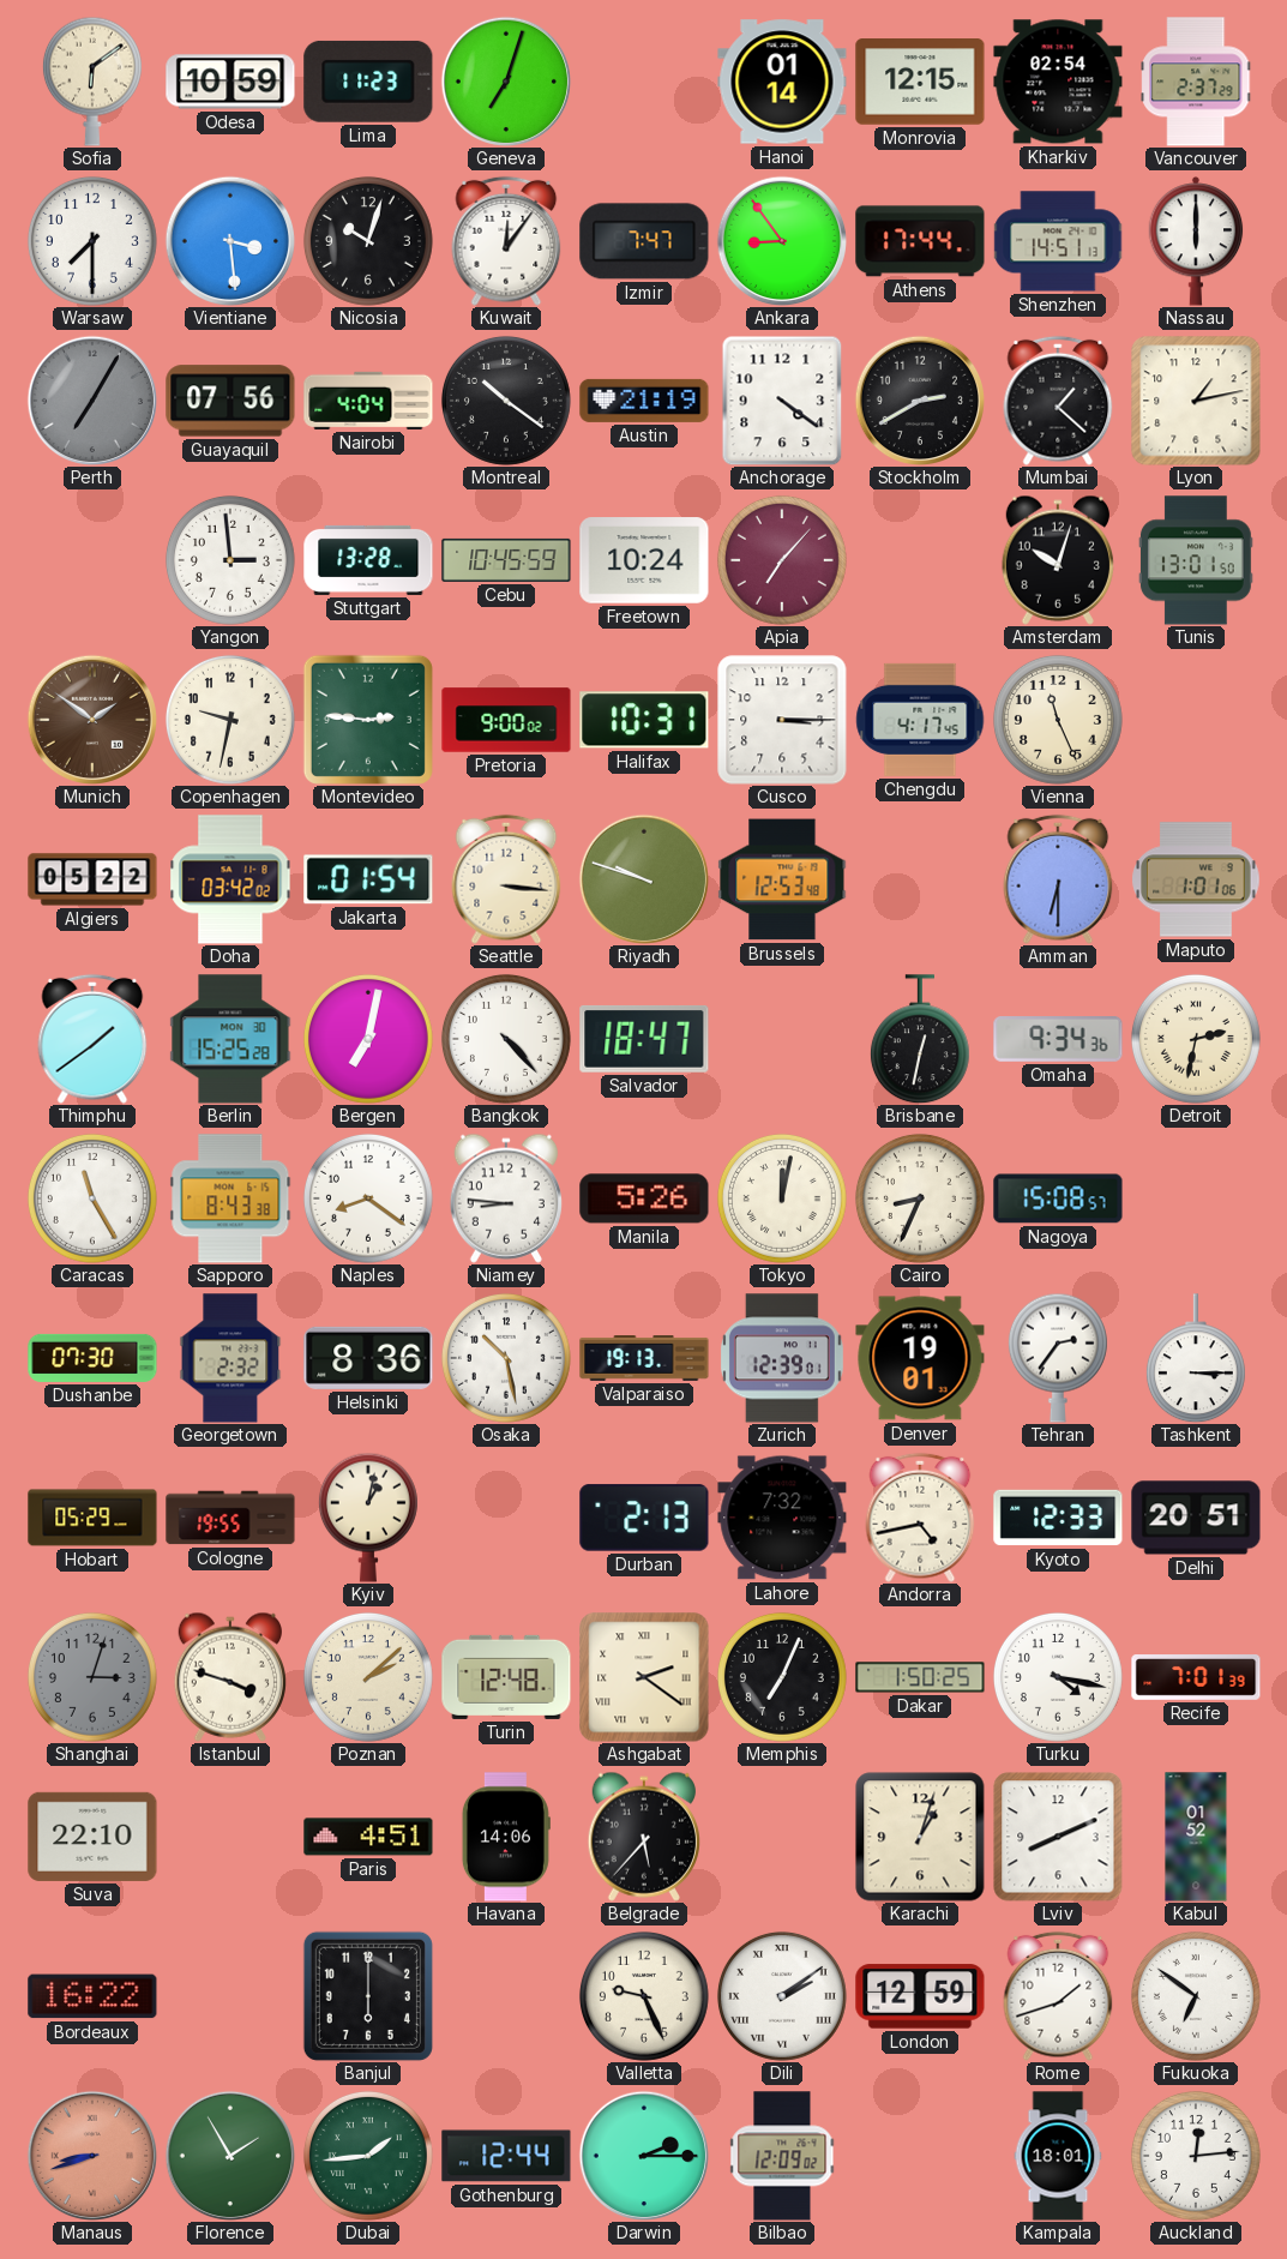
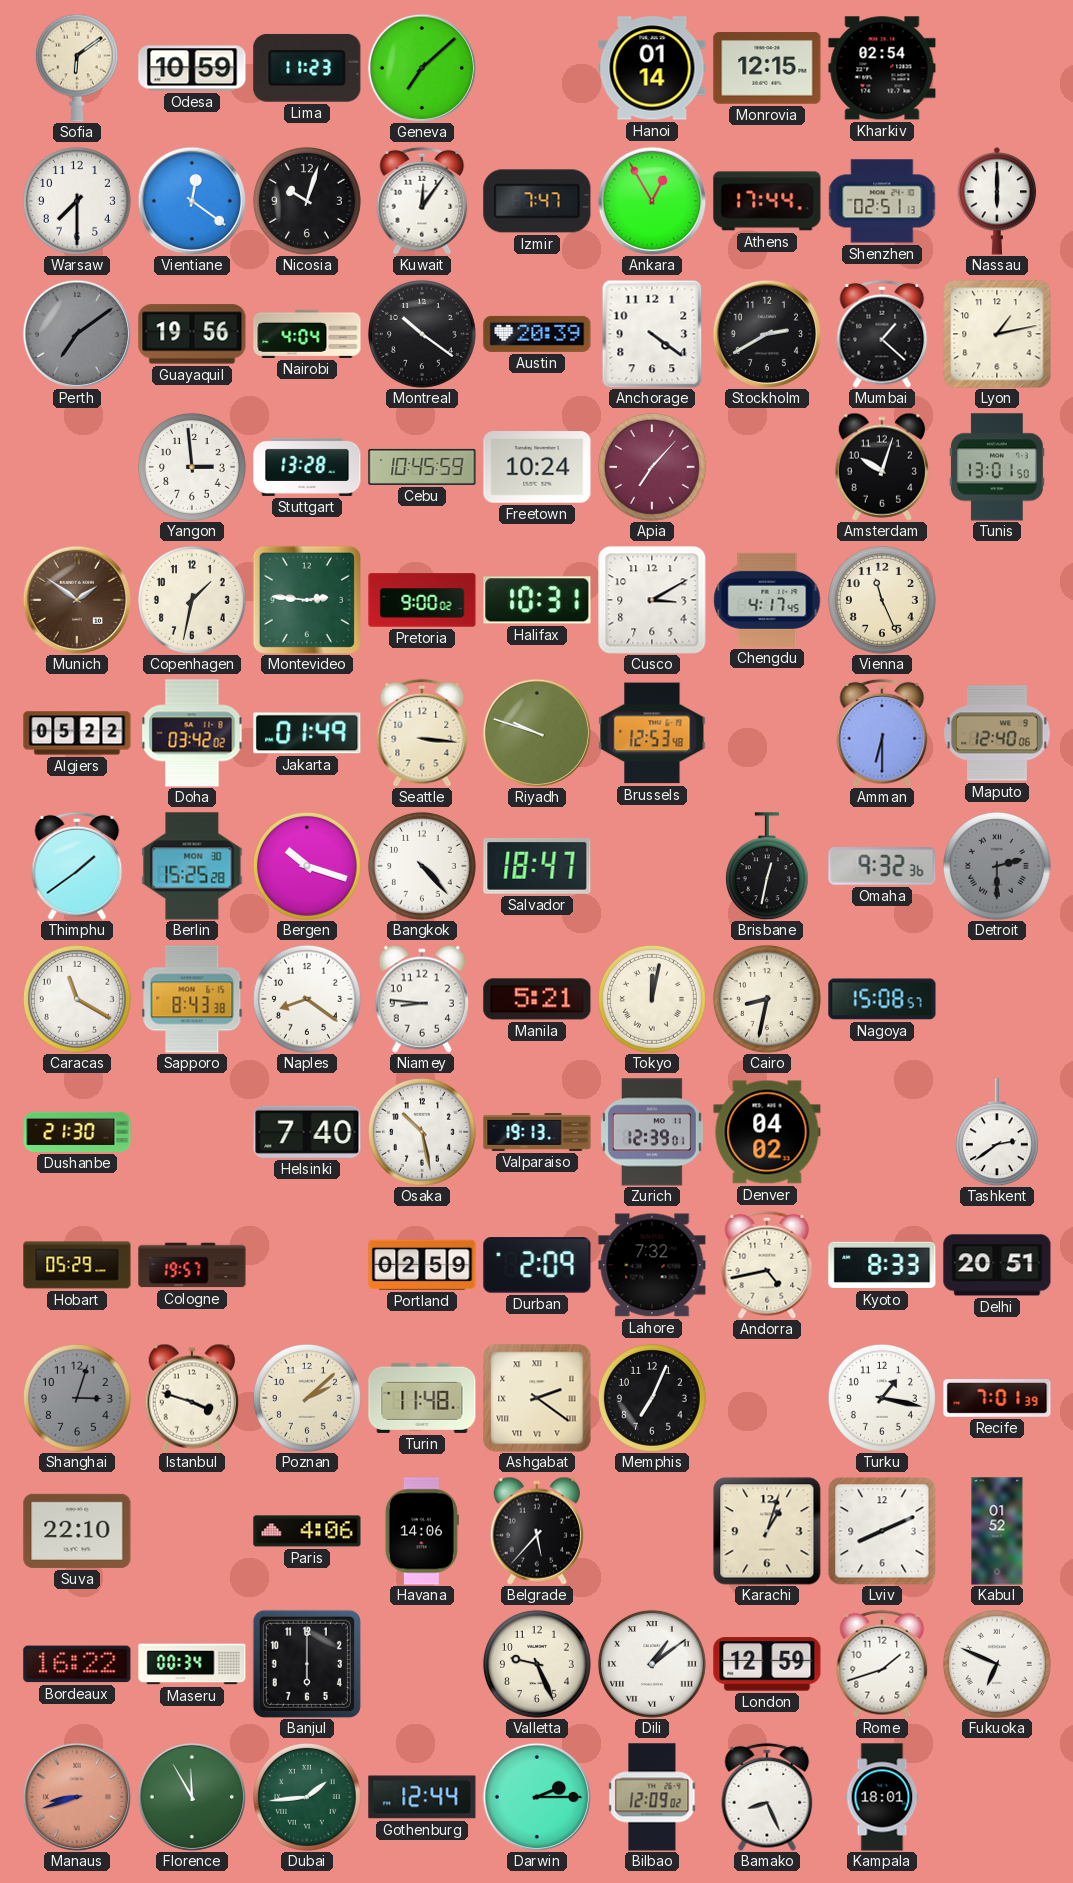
Geneva: 7:03 -> 7:08
Vancouver: 2:37 -> none
Vientiane: 3:29 -> 12:21
Ankara: 8:54 -> 12:55
Shenzhen: 14:51 -> 02:51
Perth: 7:05 -> 7:09
Guayaquil: 07:56 -> 19:56
Austin: 21:19 -> 20:39
Copenhagen: 9:32 -> 1:32
Cusco: 3:15 -> 3:10
Jakarta: 01:54 -> 01:49
Maputo: 1:01 -> 12:40
Bergen: 7:02 -> 10:18
Omaha: 9:34 -> 9:32
Detroit: 2:32 -> 2:30
Detroit dial: cream -> grey
Caracas: 11:25 -> 11:20
Manila: 5:26 -> 5:21
Cairo: 8:34 -> 8:32
Dushanbe: 07:30 -> 21:30
Georgetown: 2:32 -> none
Helsinki: 8:36 -> 7:40
Denver: 19:01 -> 04:02
Tehran: 2:36 -> none
Tashkent: 3:15 -> 2:39
Cologne: 19:55 -> 19:57
Kyiv: 1:02 -> none
Portland: none -> 02:59
Durban: 2:13 -> 2:09
Kyoto: 12:33 -> 8:33
Turin: 12:48 -> 11:48
Dakar: 1:50 -> none
Turku: 4:17 -> 1:17
Paris: 4:51 -> 4:06
Maseru: none -> 00:34
Dili: 2:09 -> 1:09
Fukuoka: 6:51 -> 6:49
Florence: 1:55 -> 11:55
Bamako: none -> 8:26
Auckland: 12:14 -> none
